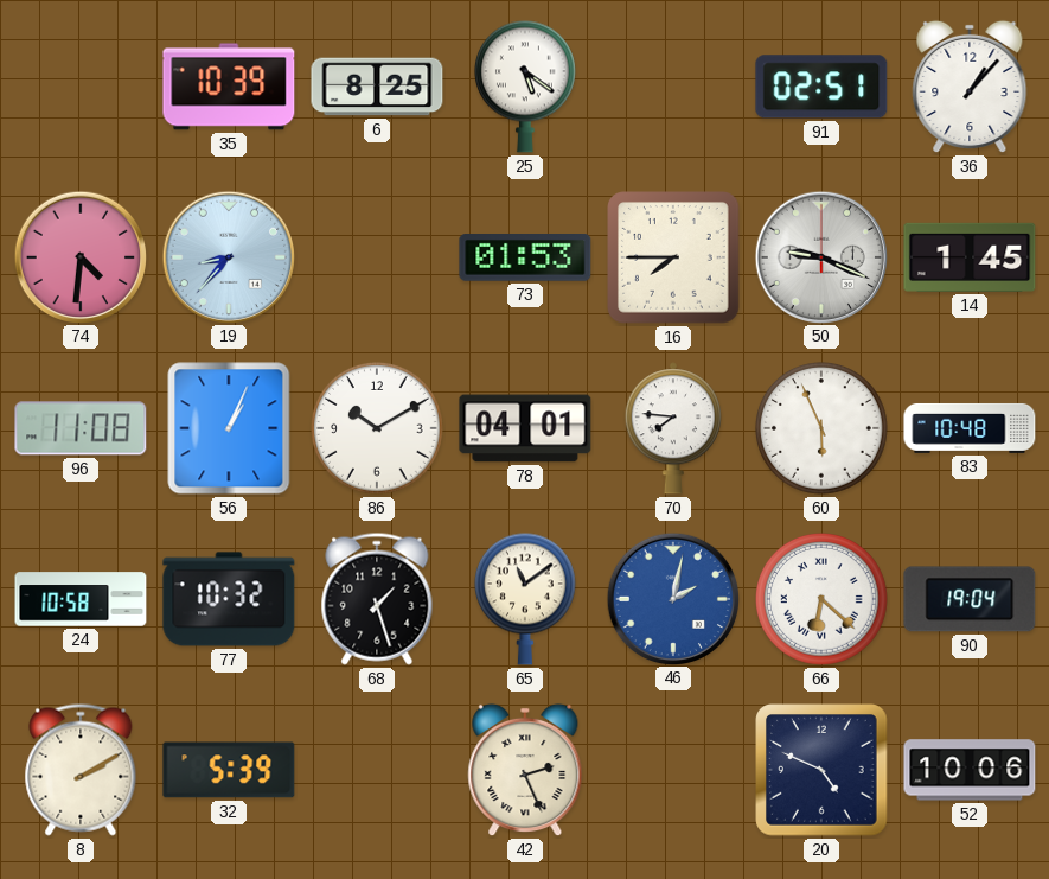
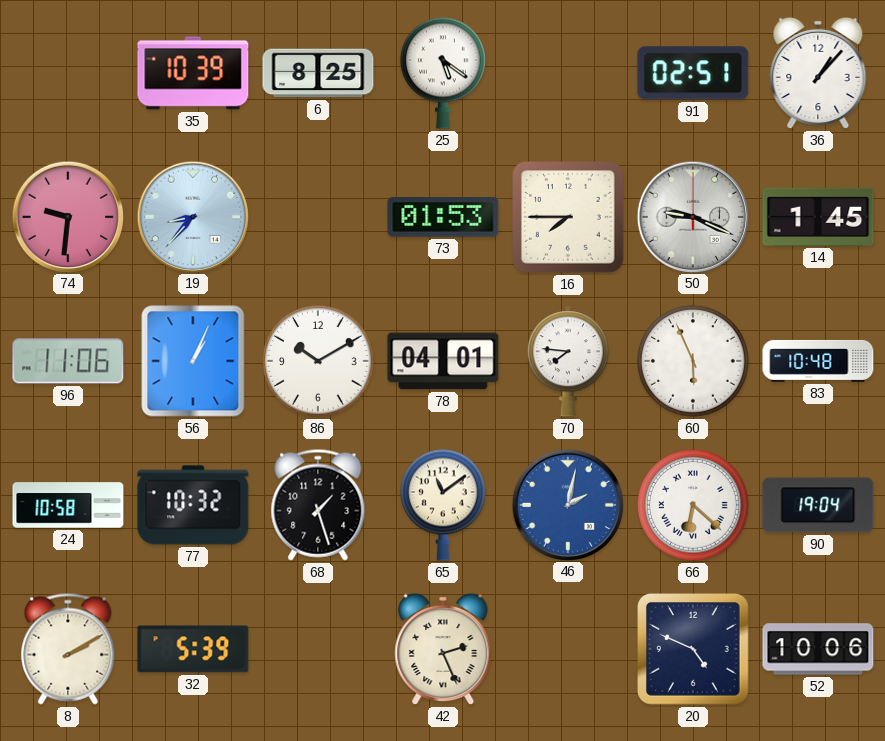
74: 4:31 -> 9:31
96: 11:08 -> 11:06
